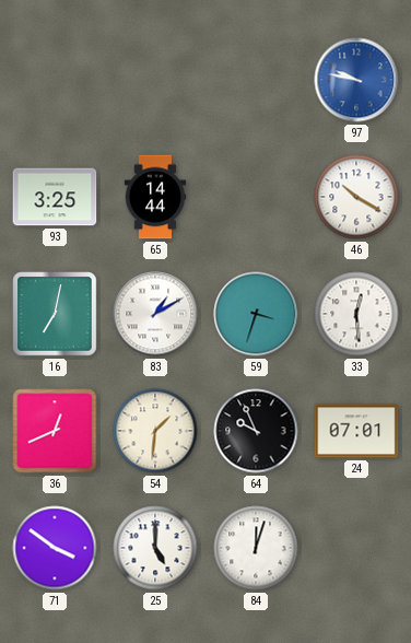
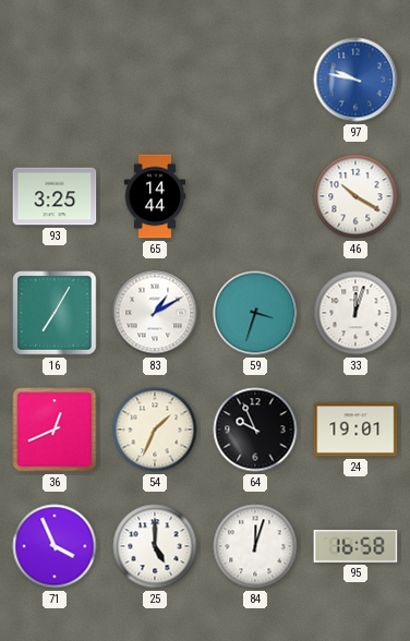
16: 7:02 -> 7:05
33: 12:29 -> 12:03
54: 1:31 -> 1:34
24: 07:01 -> 19:01
71: 3:51 -> 3:56
95: none -> 16:58
